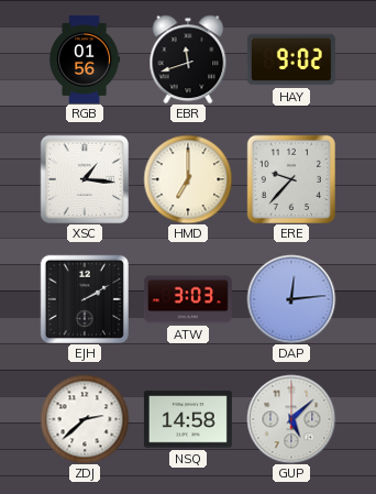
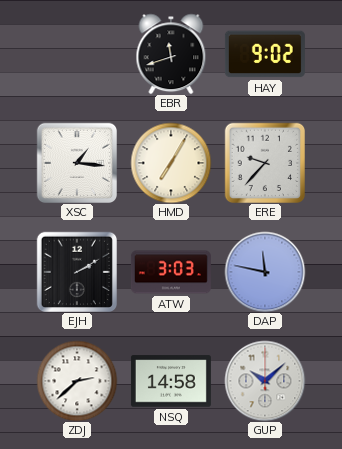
RGB: 01:56 -> none
HMD: 7:00 -> 7:05
DAP: 12:14 -> 11:47
GUP: 5:08 -> 10:08
